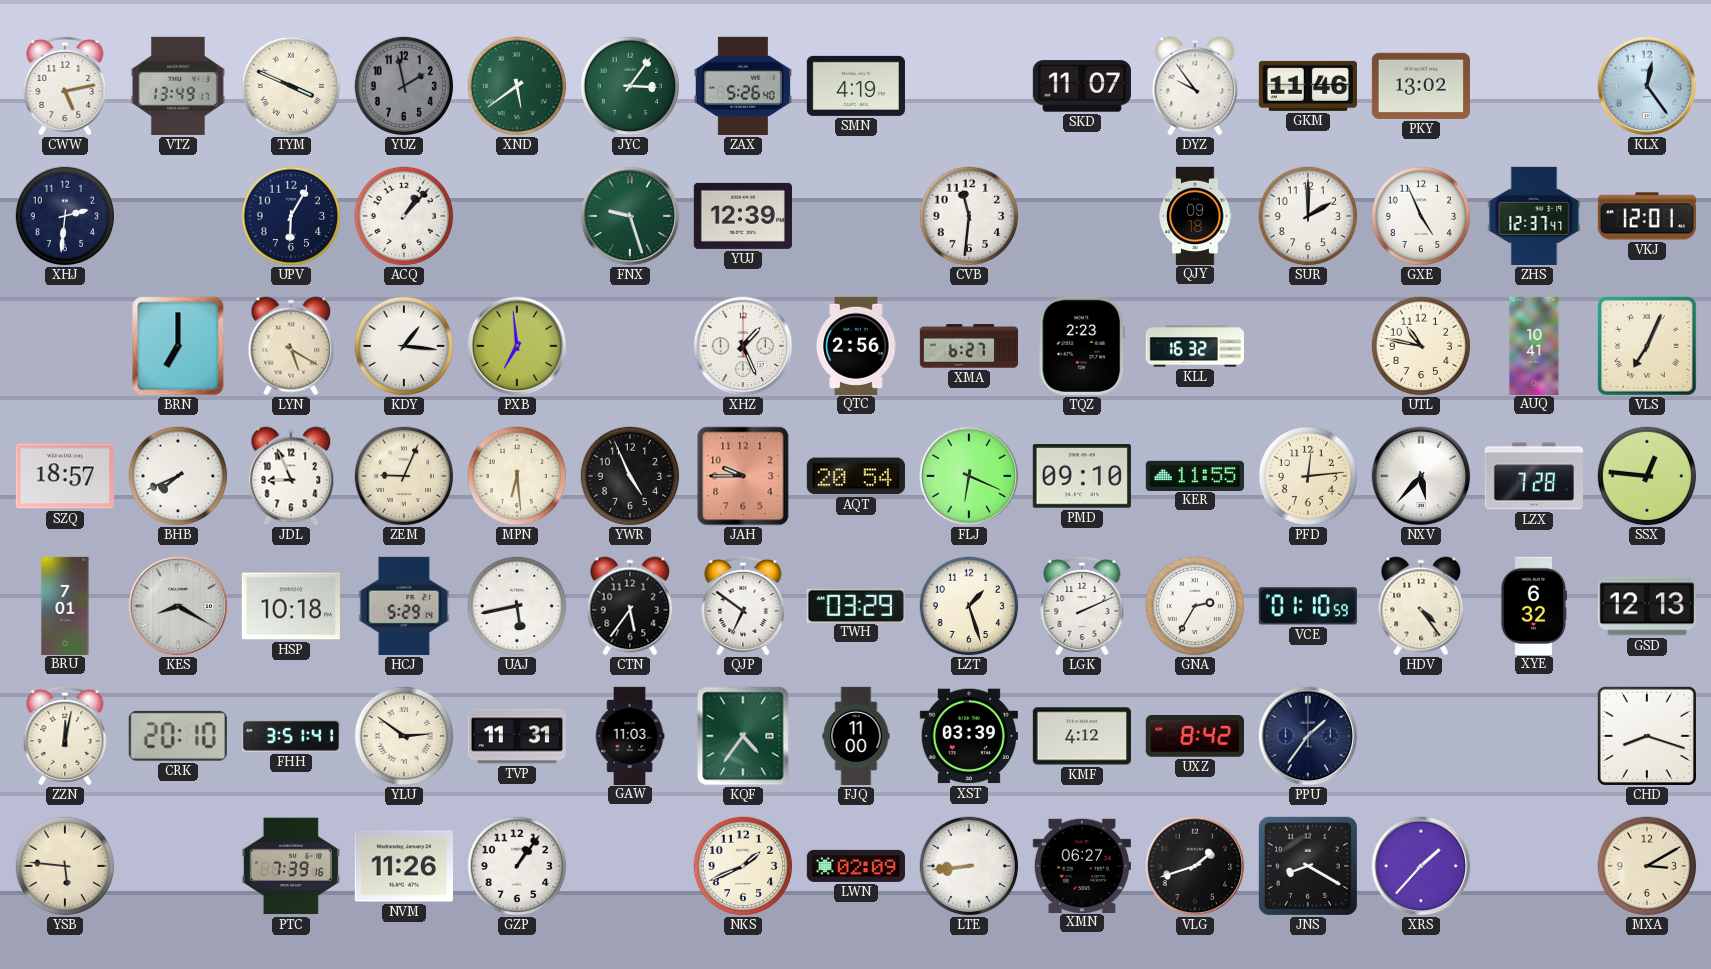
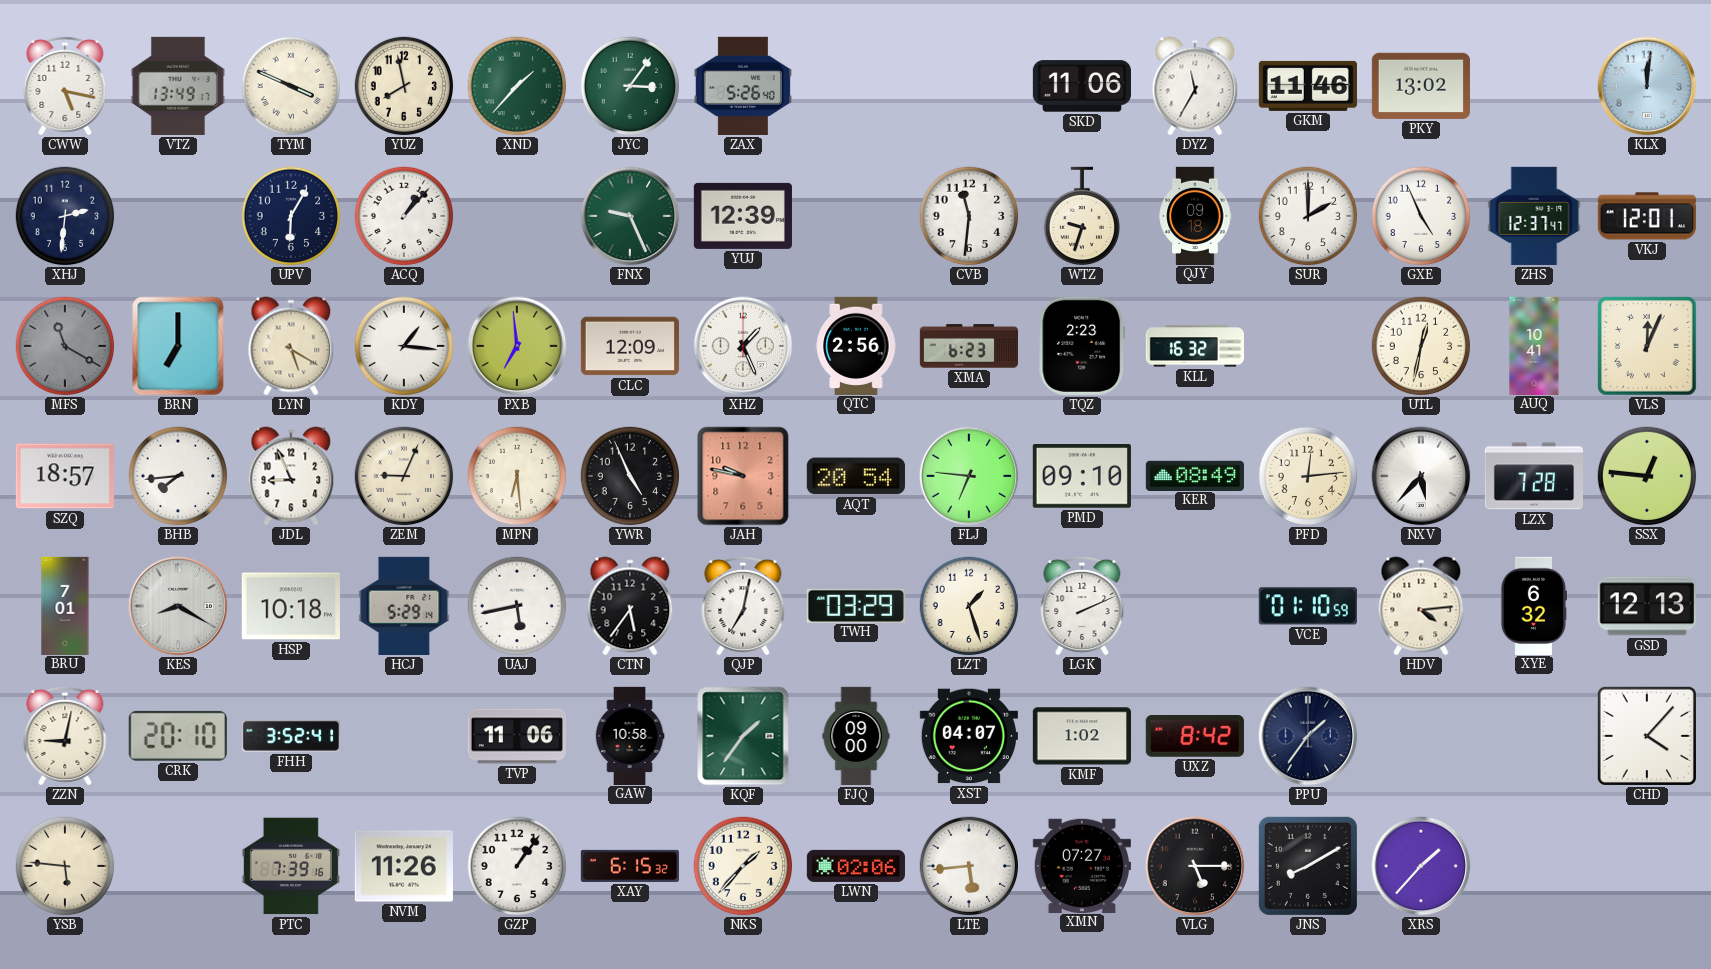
CWW: 5:13 -> 5:17
YUZ: 1:58 -> 7:58
YUZ dial: grey -> cream
XND: 5:39 -> 1:37
SMN: 4:19 -> none
SKD: 11:07 -> 11:06
DYZ: 9:54 -> 11:35
KLX: 12:24 -> 12:01
FNX: 9:27 -> 9:26
WTZ: none -> 9:33
MFS: none -> 11:20
CLC: none -> 12:09
XMA: 6:27 -> 6:23
UTL: 10:47 -> 12:32
VLS: 7:04 -> 12:04
BHB: 7:41 -> 7:44
JAH: 9:45 -> 9:47
FLJ: 6:19 -> 6:46
KER: 11:55 -> 08:49
QJP: 6:51 -> 7:02
GNA: 2:35 -> none
HDV: 4:24 -> 4:14
ZZN: 12:02 -> 9:02
FHH: 3:51 -> 3:52
YLU: 2:51 -> none
TVP: 11:31 -> 11:06
GAW: 11:03 -> 10:58
KQF: 4:36 -> 1:36
FJQ: 11:00 -> 09:00
XST: 03:39 -> 04:07
KMF: 4:12 -> 1:02
CHD: 8:18 -> 4:07
XAY: none -> 6:15
NKS: 1:41 -> 1:37
LWN: 02:09 -> 02:06
LTE: 8:44 -> 5:44
XMN: 06:27 -> 07:27
VLG: 1:42 -> 5:15
JNS: 8:20 -> 8:10
MXA: 3:10 -> none
